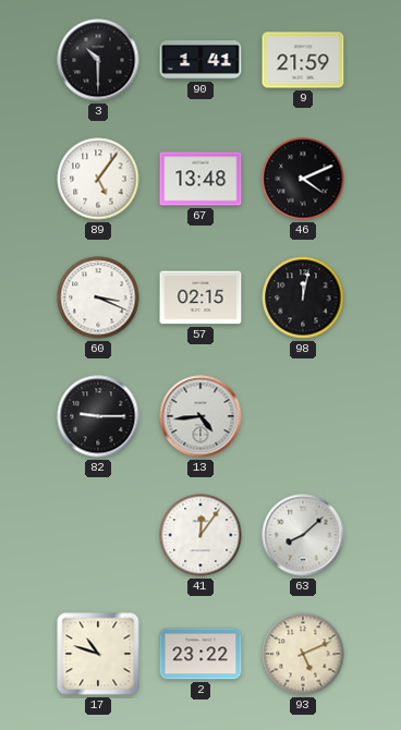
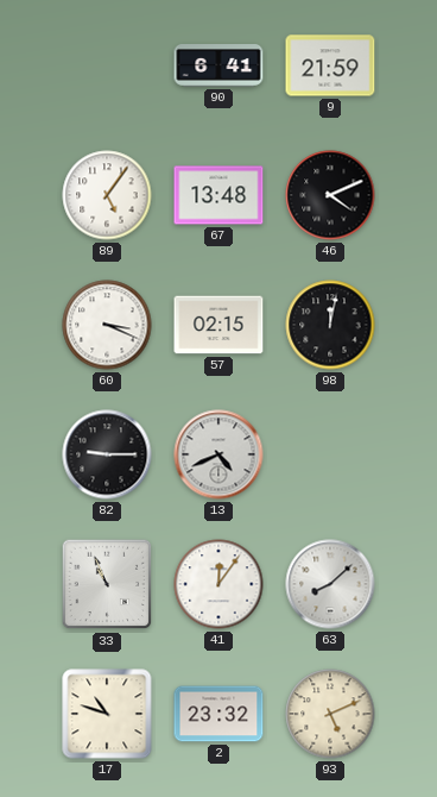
3: 10:30 -> none
90: 1:41 -> 6:41
13: 4:44 -> 4:41
33: none -> 10:56
2: 23:22 -> 23:32
